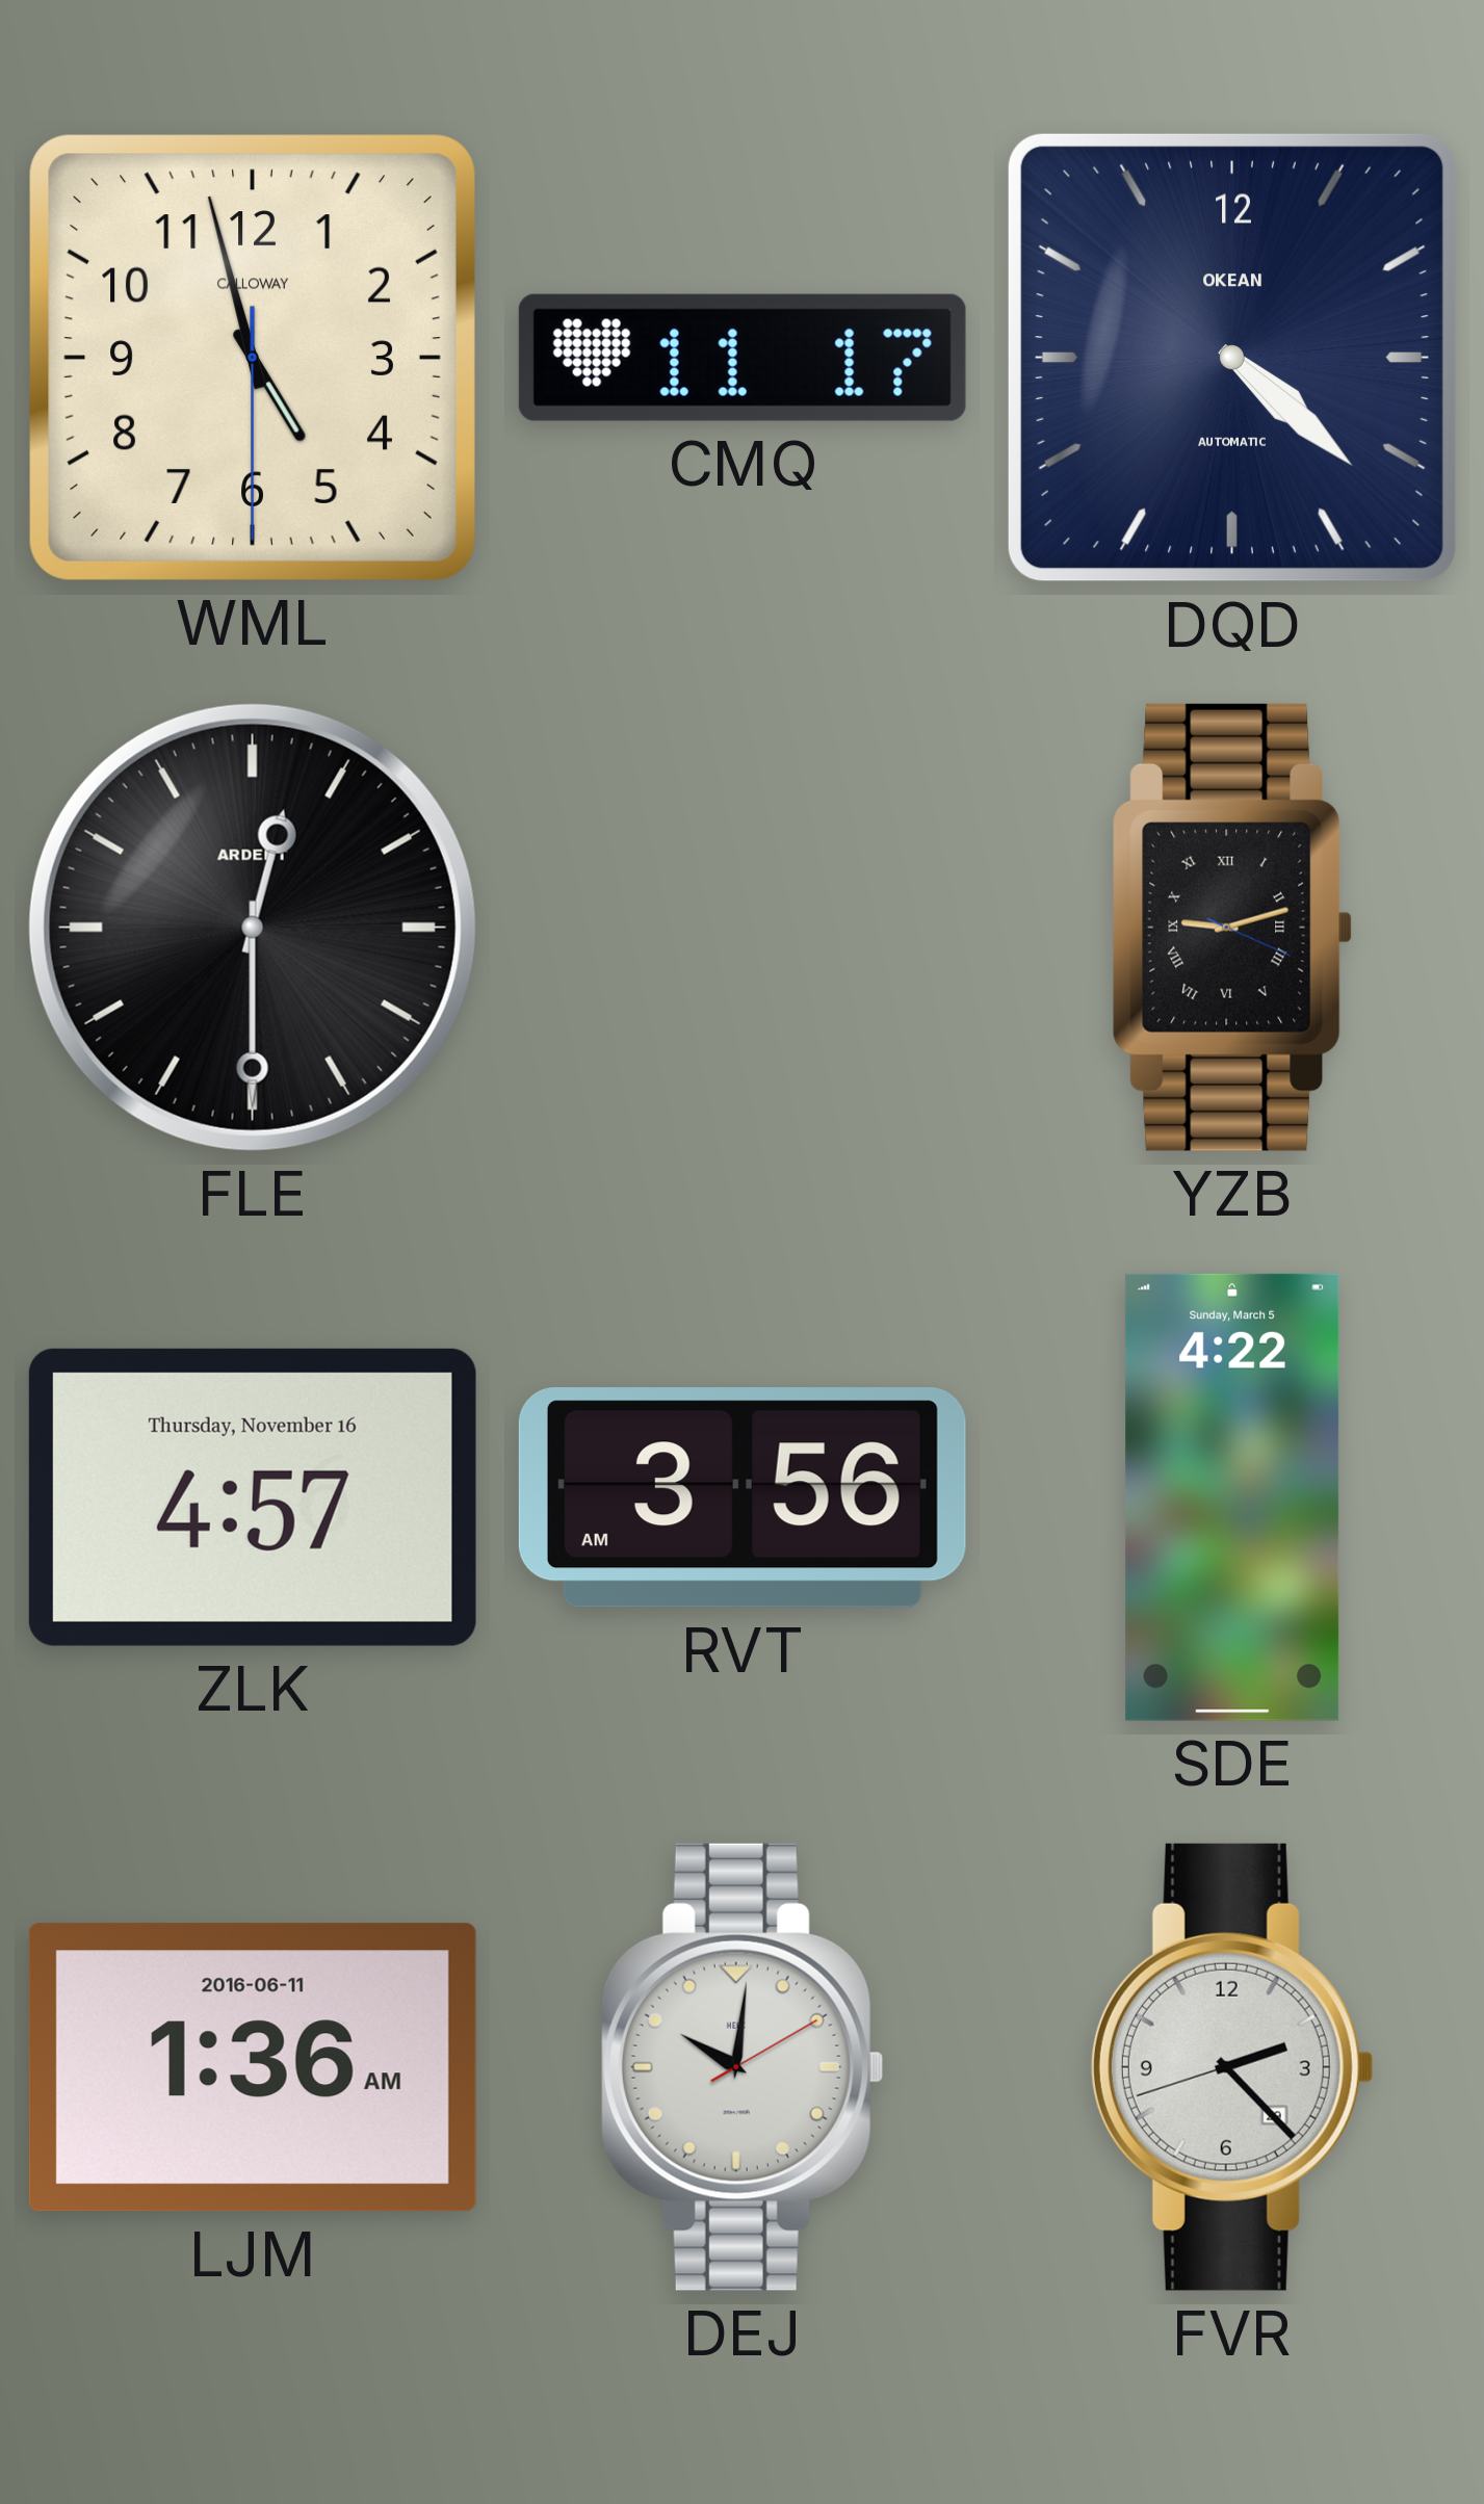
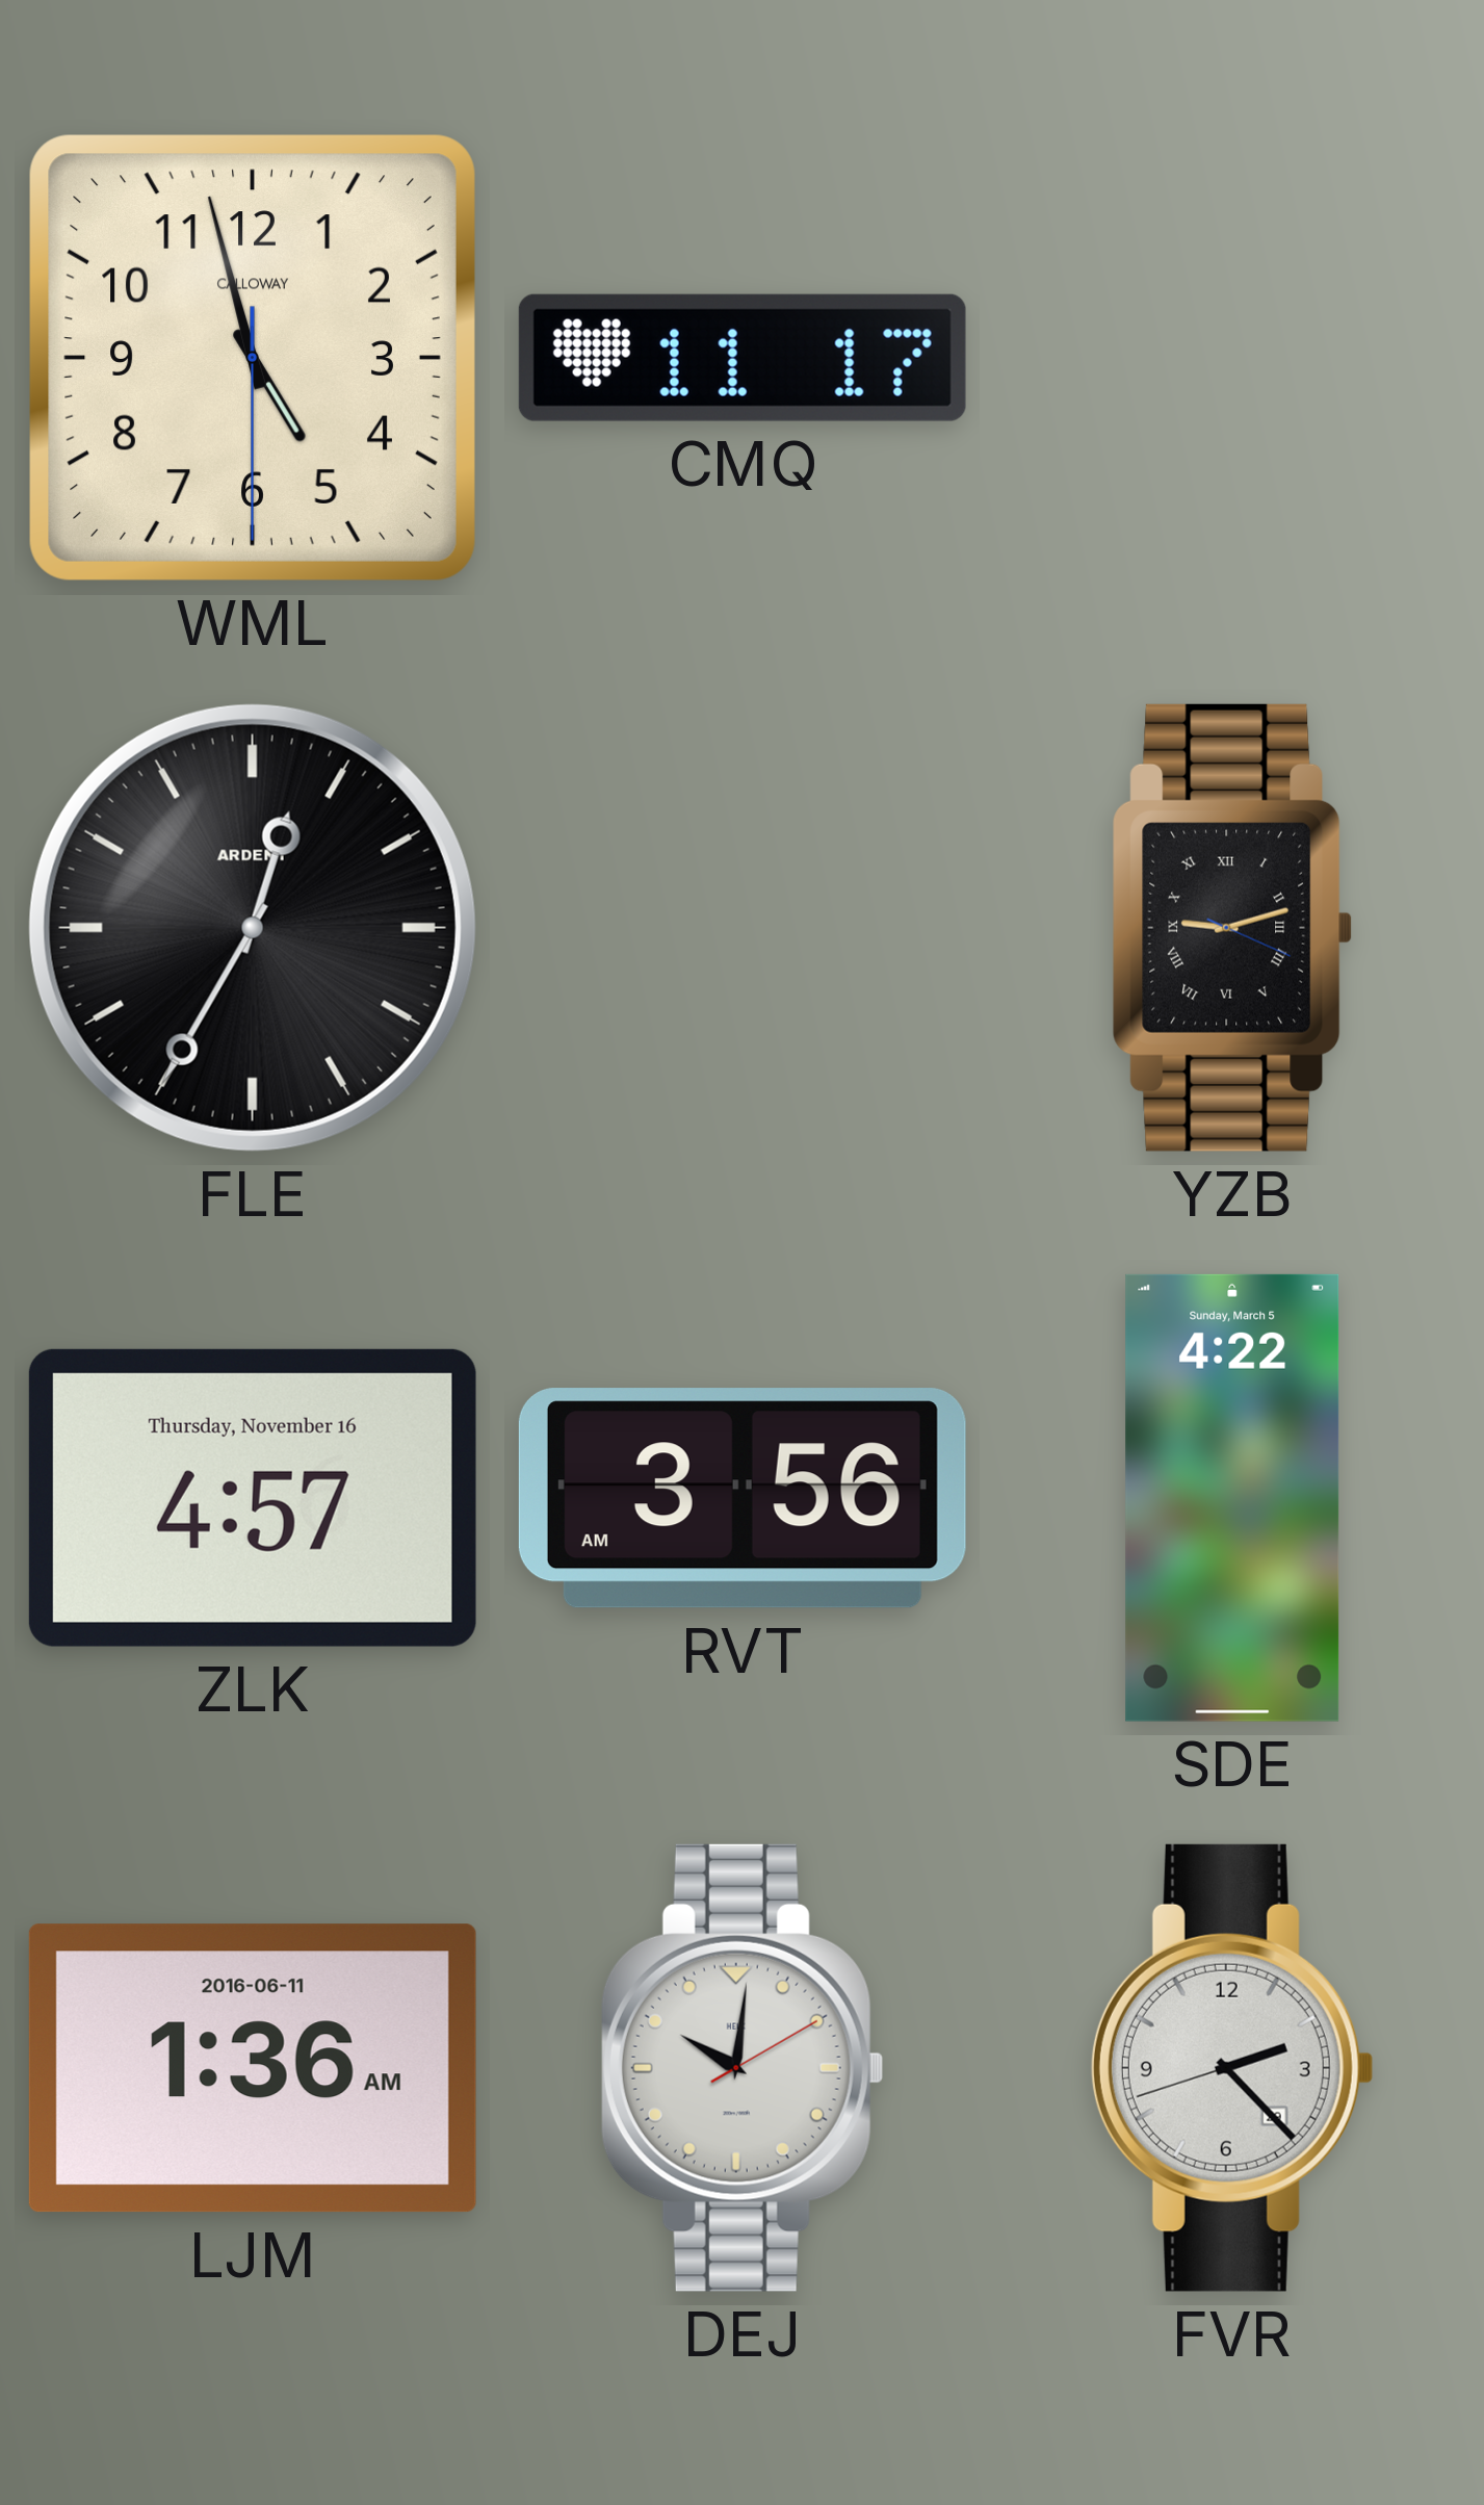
DQD: 4:22 -> none
FLE: 12:30 -> 12:35
